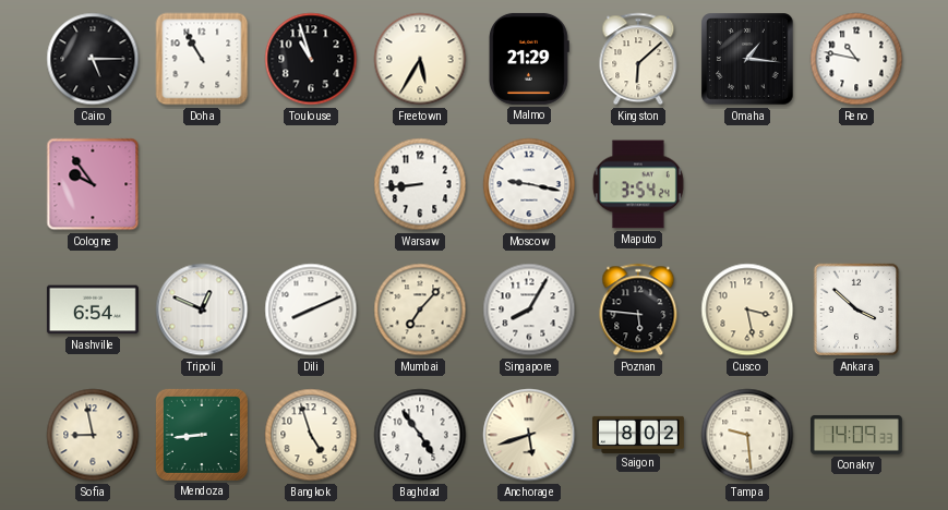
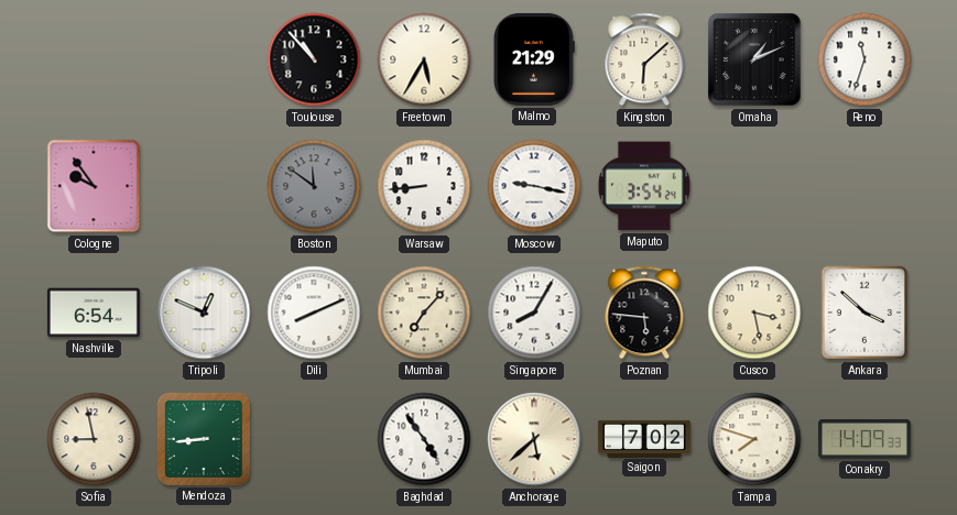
Cairo: 5:15 -> none
Doha: 10:55 -> none
Toulouse: 10:57 -> 10:53
Omaha: 1:16 -> 1:11
Reno: 10:47 -> 11:33
Boston: none -> 11:51
Bangkok: 4:57 -> none
Anchorage: 5:42 -> 5:38
Saigon: 8:02 -> 7:02
Tampa: 9:29 -> 7:48
